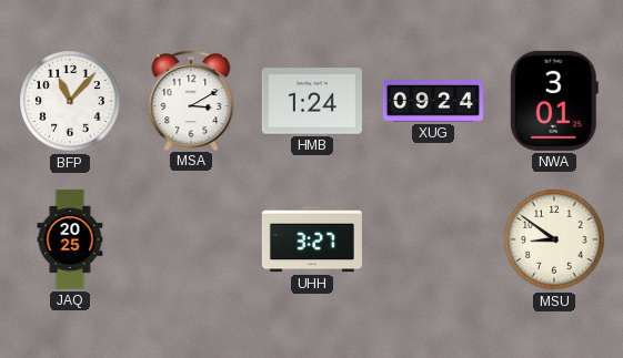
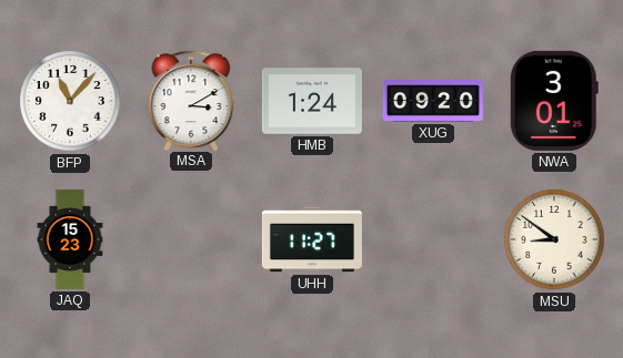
XUG: 09:24 -> 09:20
JAQ: 20:25 -> 15:23
UHH: 3:27 -> 11:27
